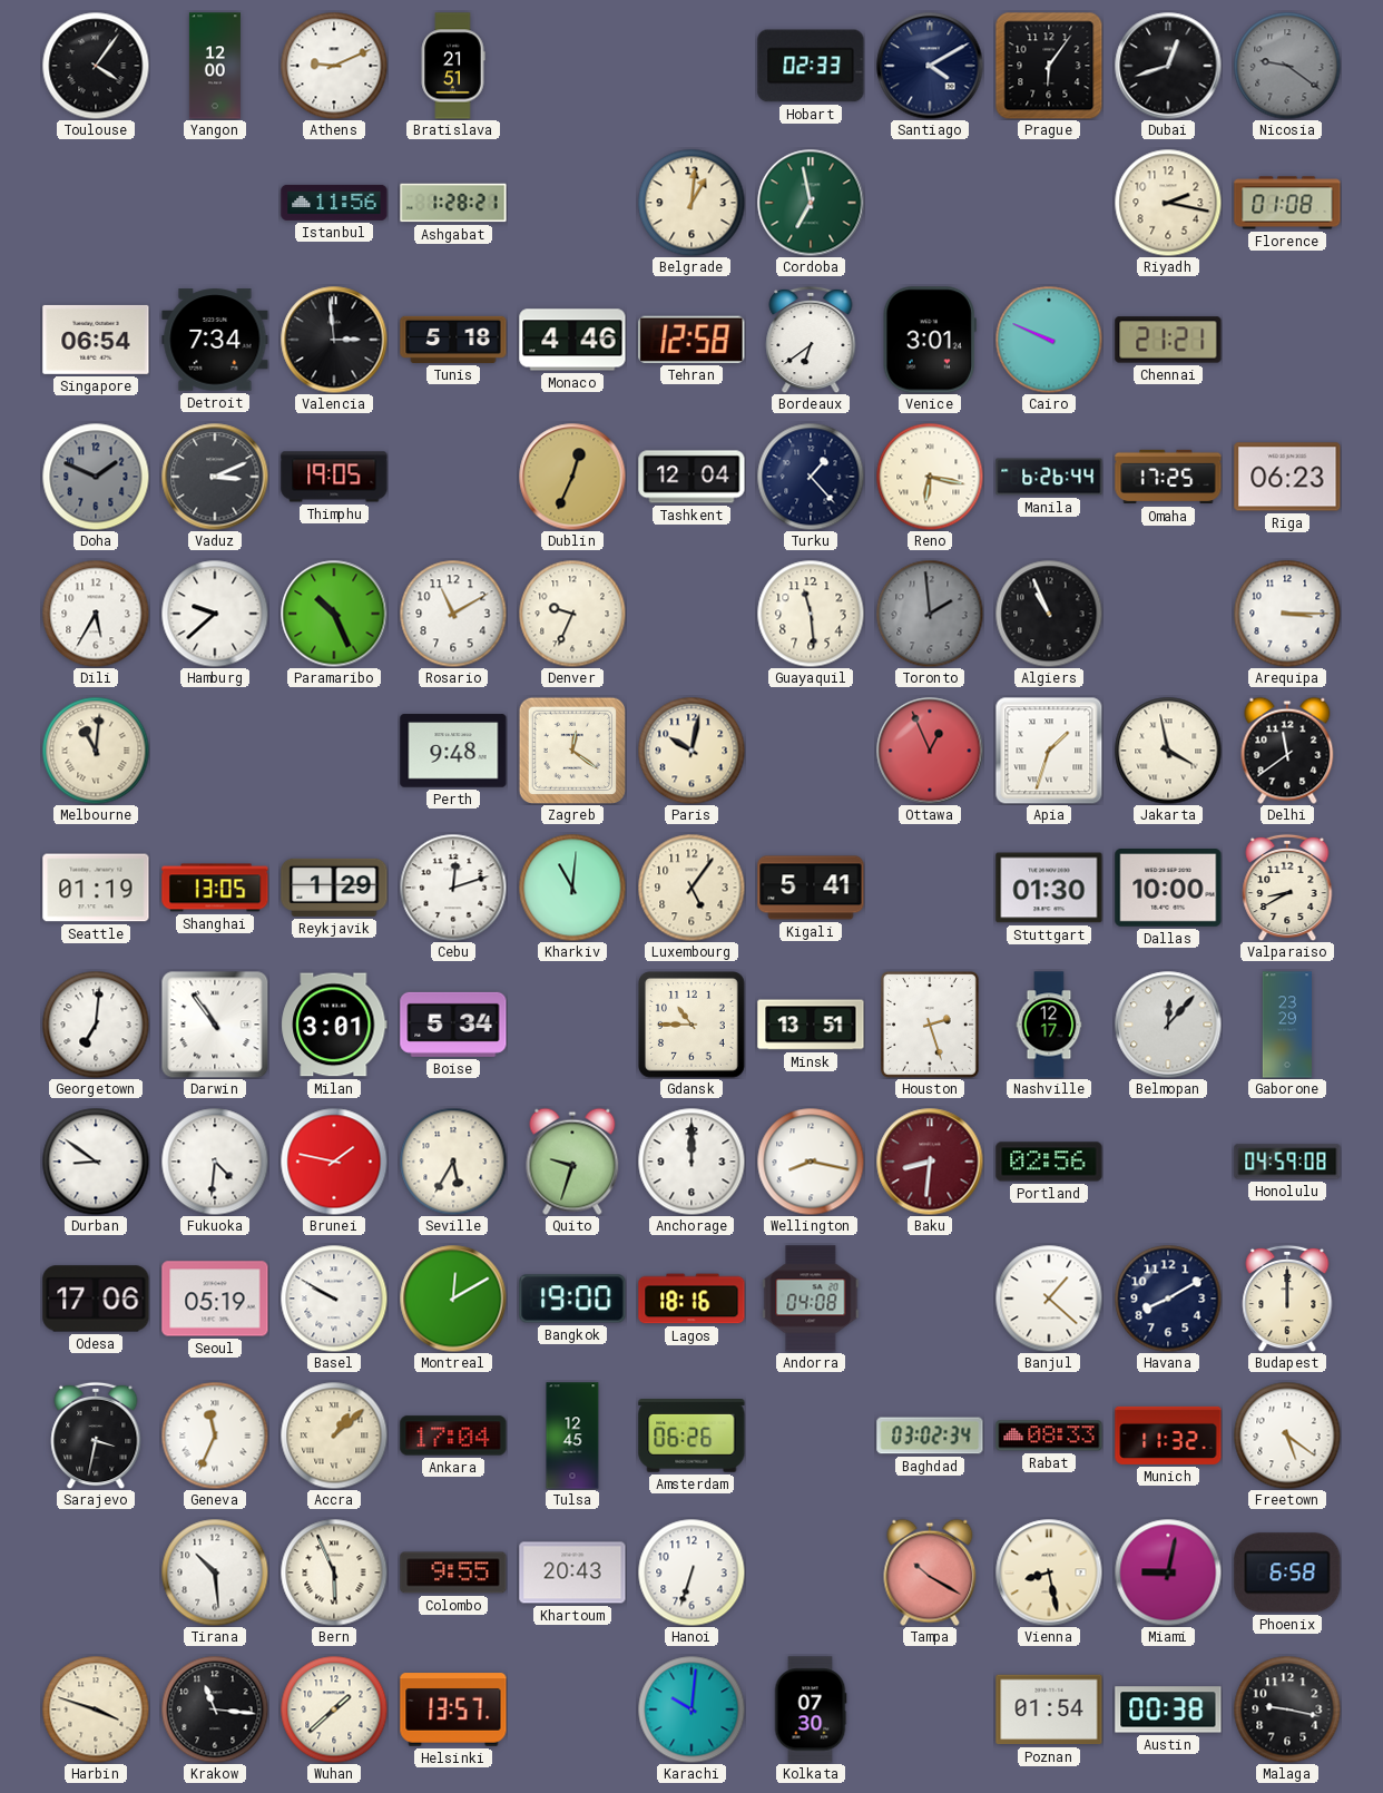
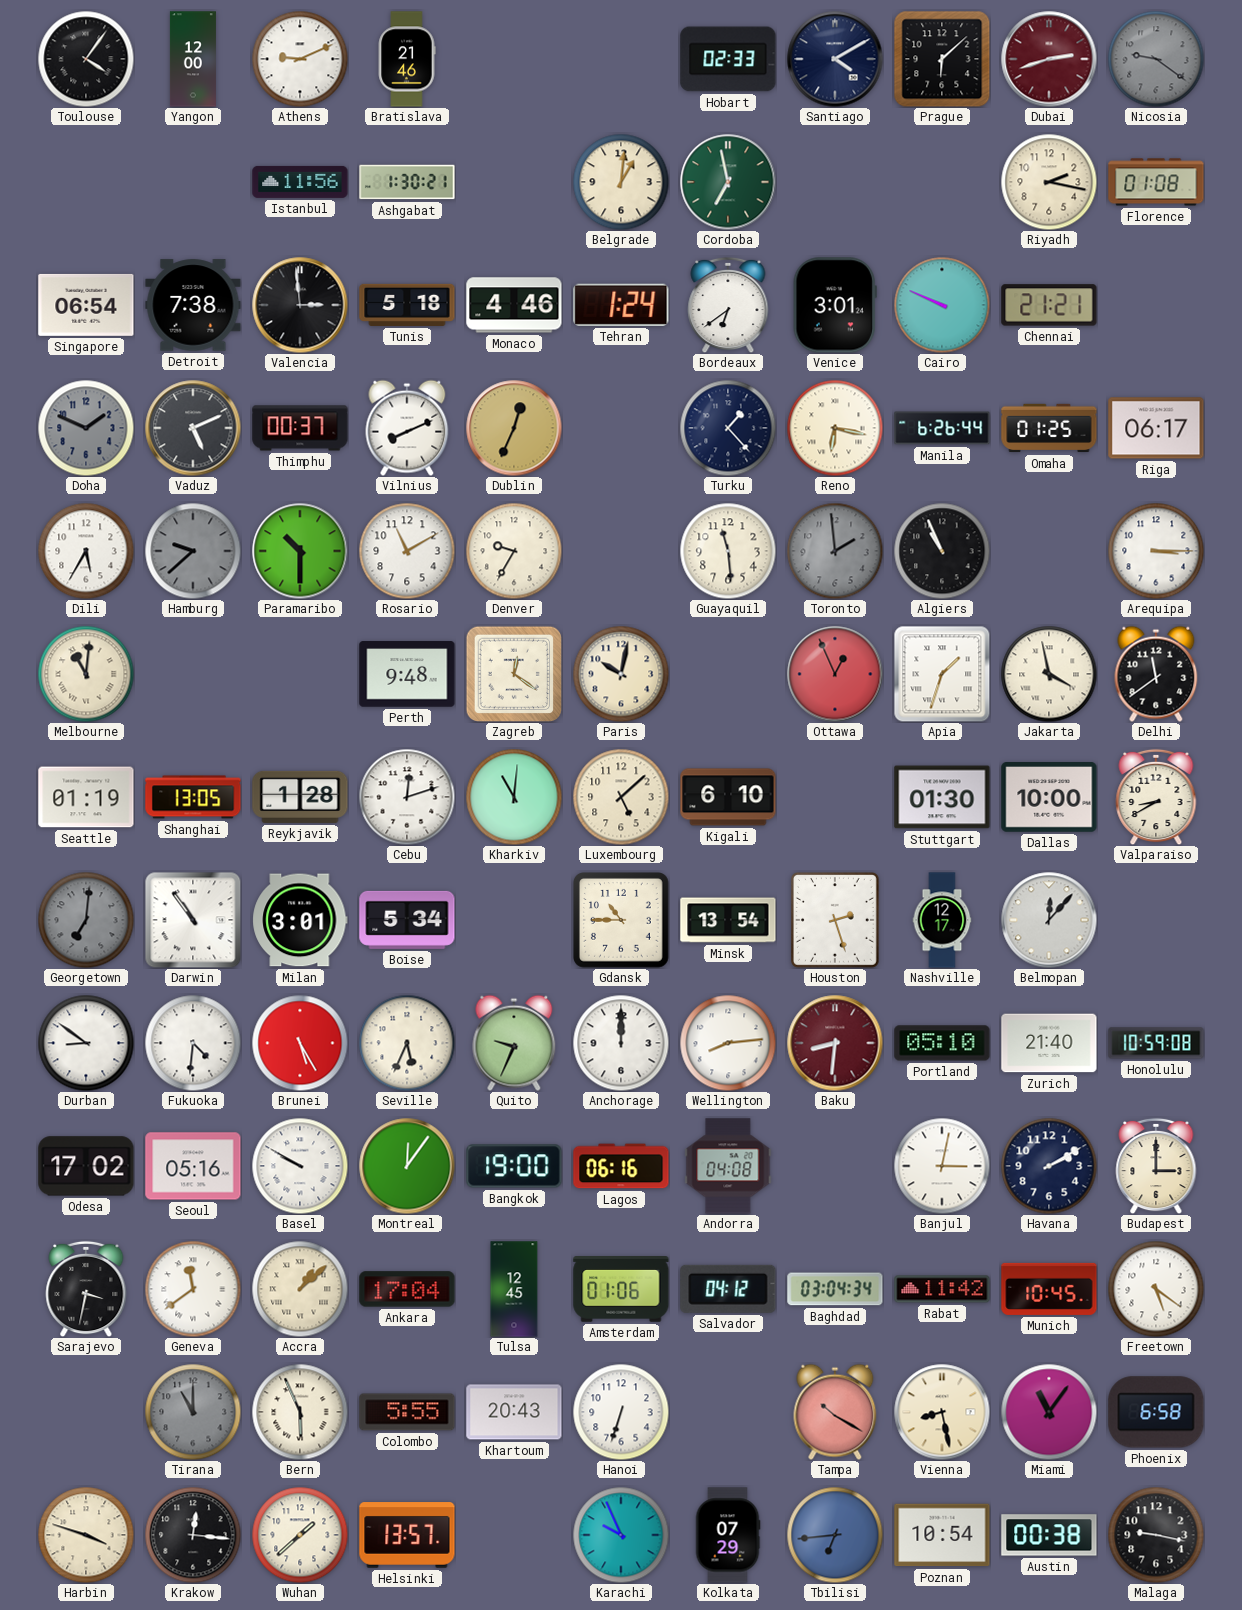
Bratislava: 21:51 -> 21:46
Prague: 6:06 -> 6:08
Dubai: 12:42 -> 2:42
Dubai dial: black -> burgundy
Ashgabat: 1:28 -> 1:30
Detroit: 7:34 -> 7:38
Tehran: 12:58 -> 1:24
Vaduz: 3:11 -> 5:11
Thimphu: 19:05 -> 00:37
Vilnius: none -> 8:11
Tashkent: 12:04 -> none
Omaha: 17:25 -> 01:25
Riga: 06:23 -> 06:17
Hamburg dial: white -> grey
Paramaribo: 10:26 -> 10:30
Denver: 9:34 -> 9:35
Reykjavik: 1:29 -> 1:28
Luxembourg: 5:06 -> 5:08
Kigali: 5:41 -> 6:10
Georgetown dial: white -> grey
Minsk: 13:51 -> 13:54
Gaborone: 23:29 -> none
Brunei: 1:47 -> 5:25
Seville: 5:35 -> 5:34
Quito: 9:33 -> 9:34
Wellington: 8:17 -> 8:14
Portland: 02:56 -> 05:10
Zurich: none -> 21:40
Honolulu: 04:59 -> 10:59
Odesa: 17:06 -> 17:02
Seoul: 05:19 -> 05:16
Montreal: 12:10 -> 12:06
Lagos: 18:16 -> 06:16
Banjul: 1:22 -> 3:02
Havana: 8:10 -> 2:10
Budapest: 12:00 -> 3:00
Geneva: 11:34 -> 11:39
Amsterdam: 06:26 -> 01:06
Salvador: none -> 04:12
Baghdad: 03:02 -> 03:04
Rabat: 08:33 -> 11:42
Munich: 11:32 -> 10:45
Tirana: 10:29 -> 11:00
Tirana dial: white -> grey
Colombo: 9:55 -> 5:55
Miami: 9:02 -> 11:06
Krakow: 11:16 -> 12:16
Karachi: 10:01 -> 9:56
Kolkata: 07:30 -> 07:29
Tbilisi: none -> 6:44
Poznan: 01:54 -> 10:54
